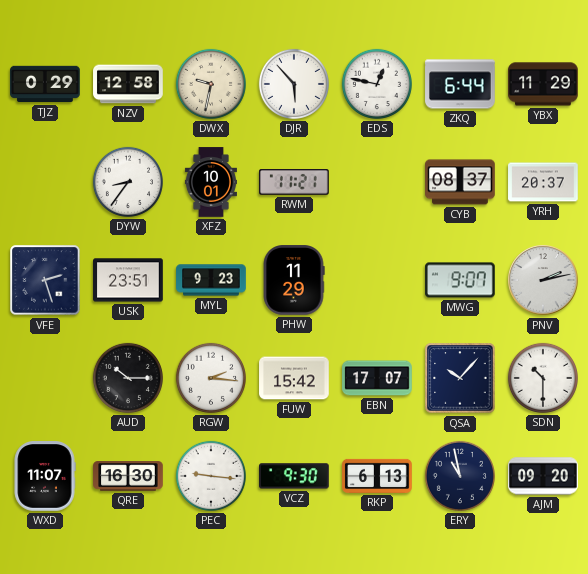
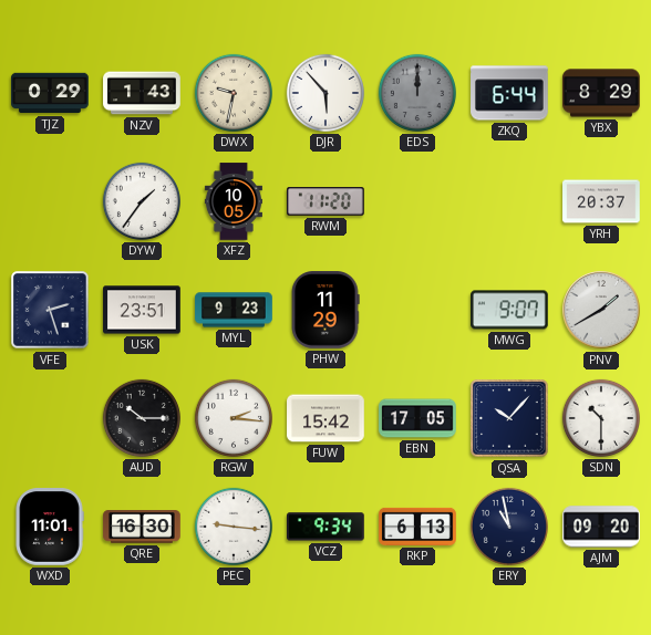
NZV: 12:58 -> 1:43
EDS: 12:47 -> 12:00
EDS dial: white -> grey
YBX: 11:29 -> 8:29
DYW: 8:36 -> 1:36
XFZ: 10:01 -> 10:05
RWM: 11:21 -> 11:20
CYB: 08:37 -> none
PNV: 2:13 -> 1:40
EBN: 17:07 -> 17:05
WXD: 11:07 -> 11:01
VCZ: 9:30 -> 9:34
